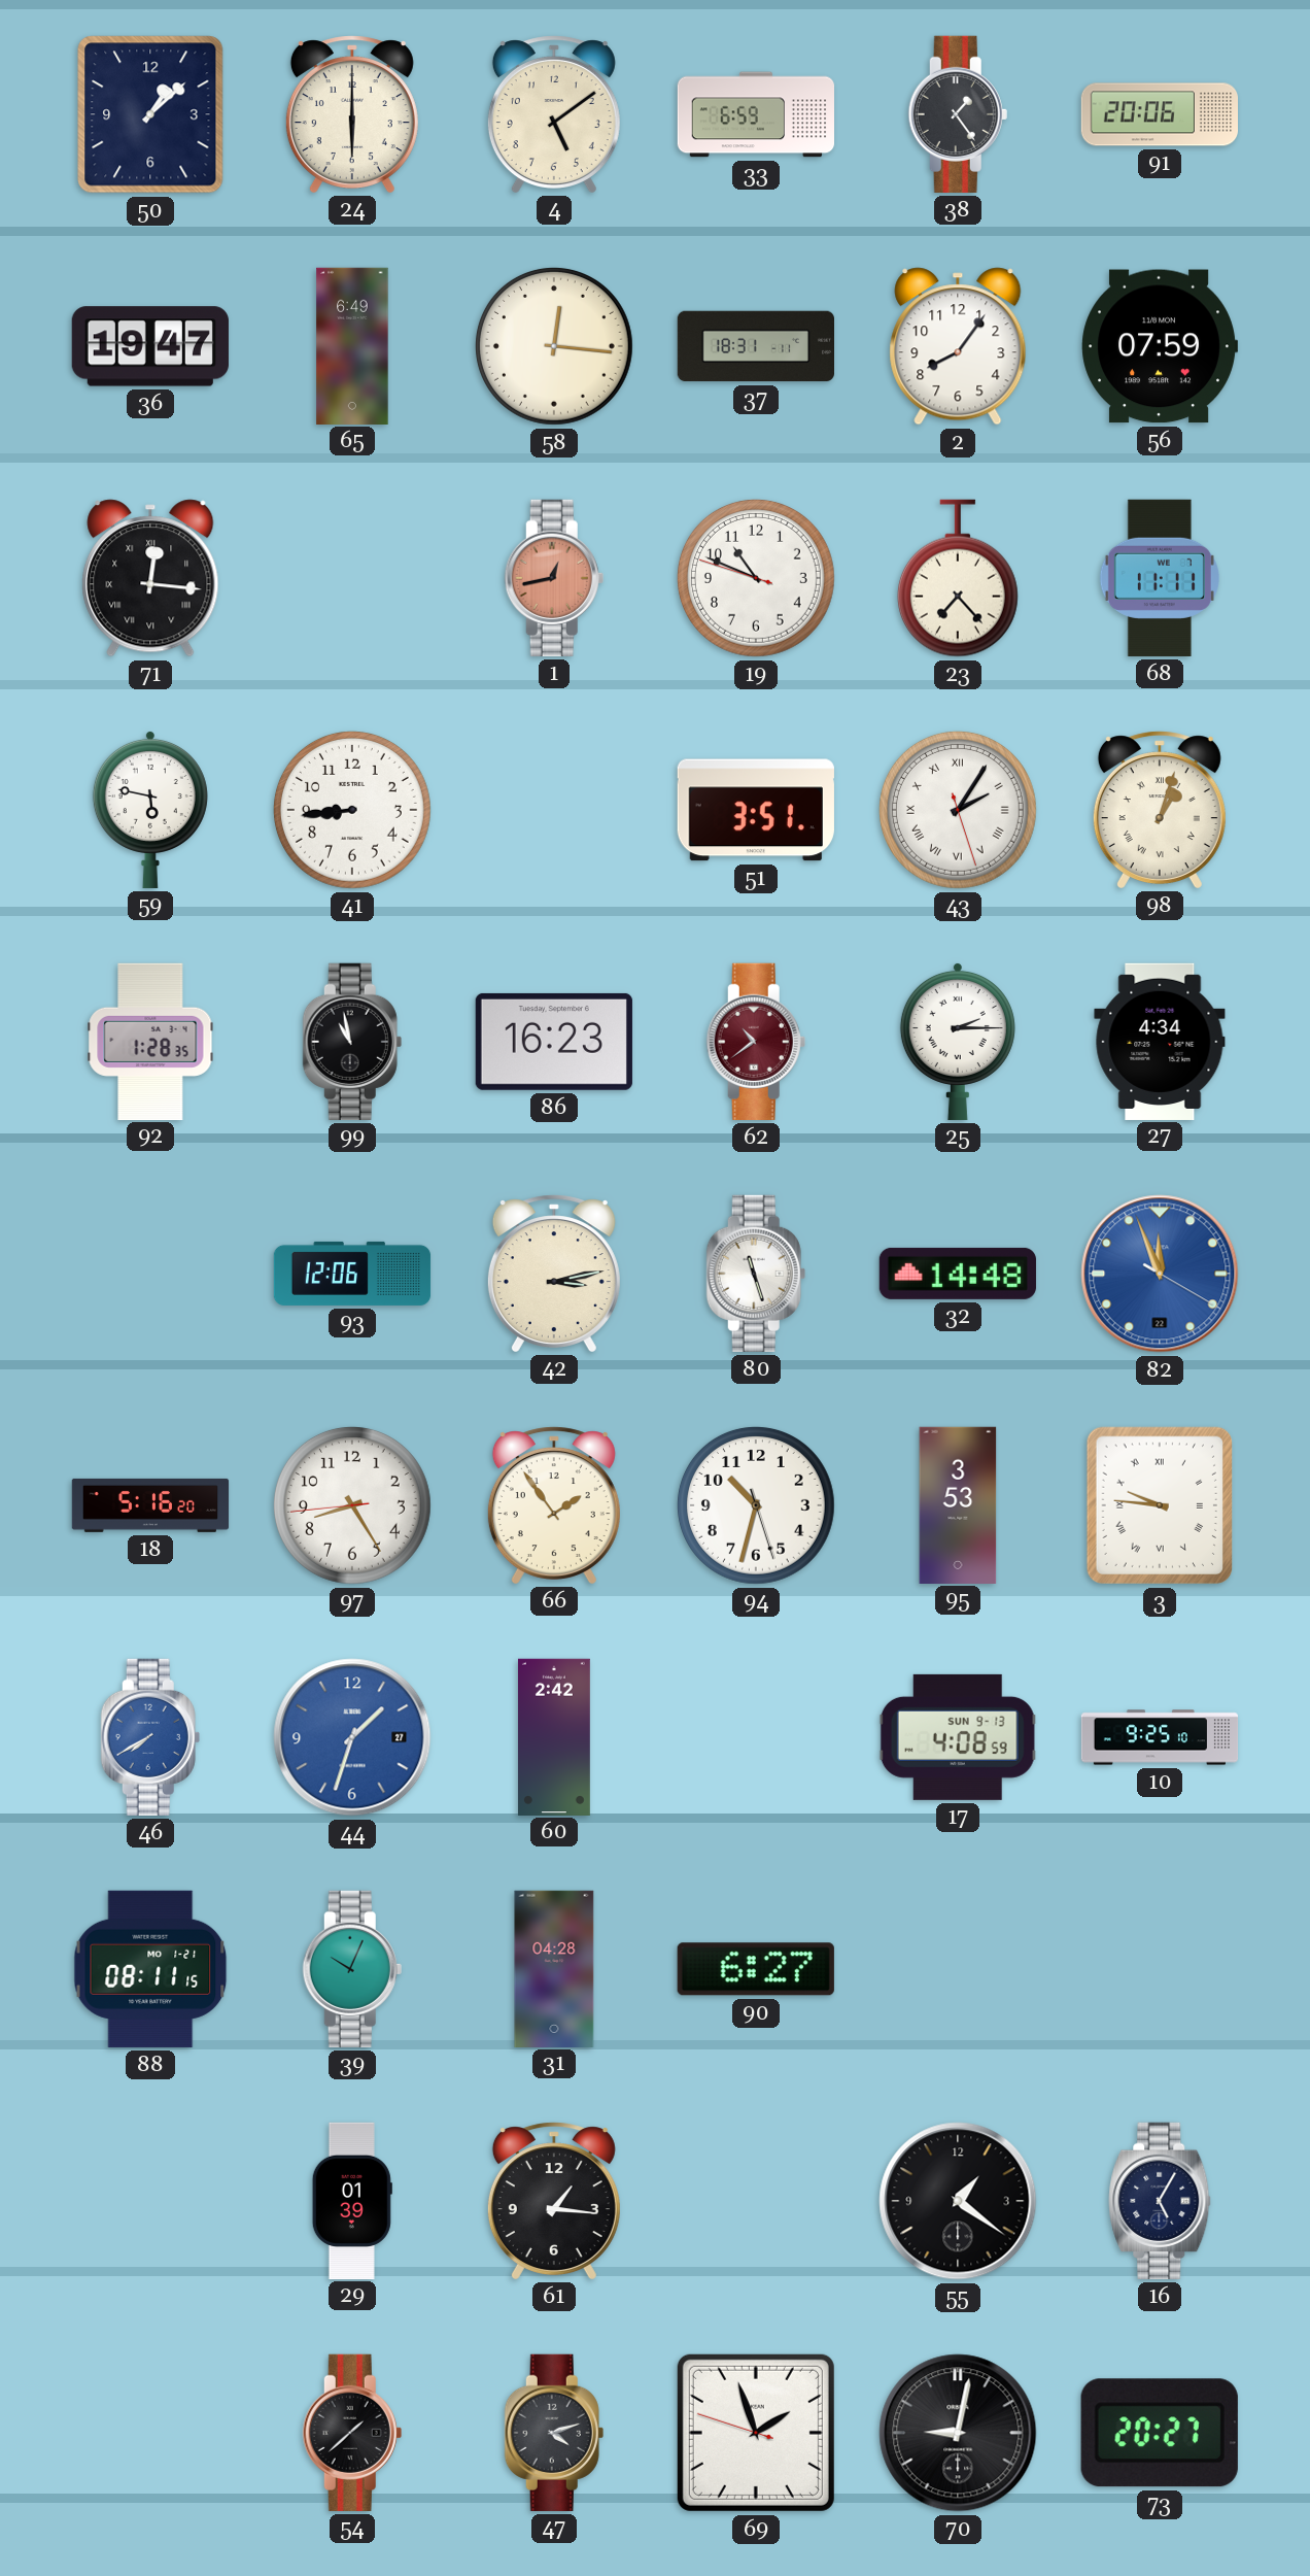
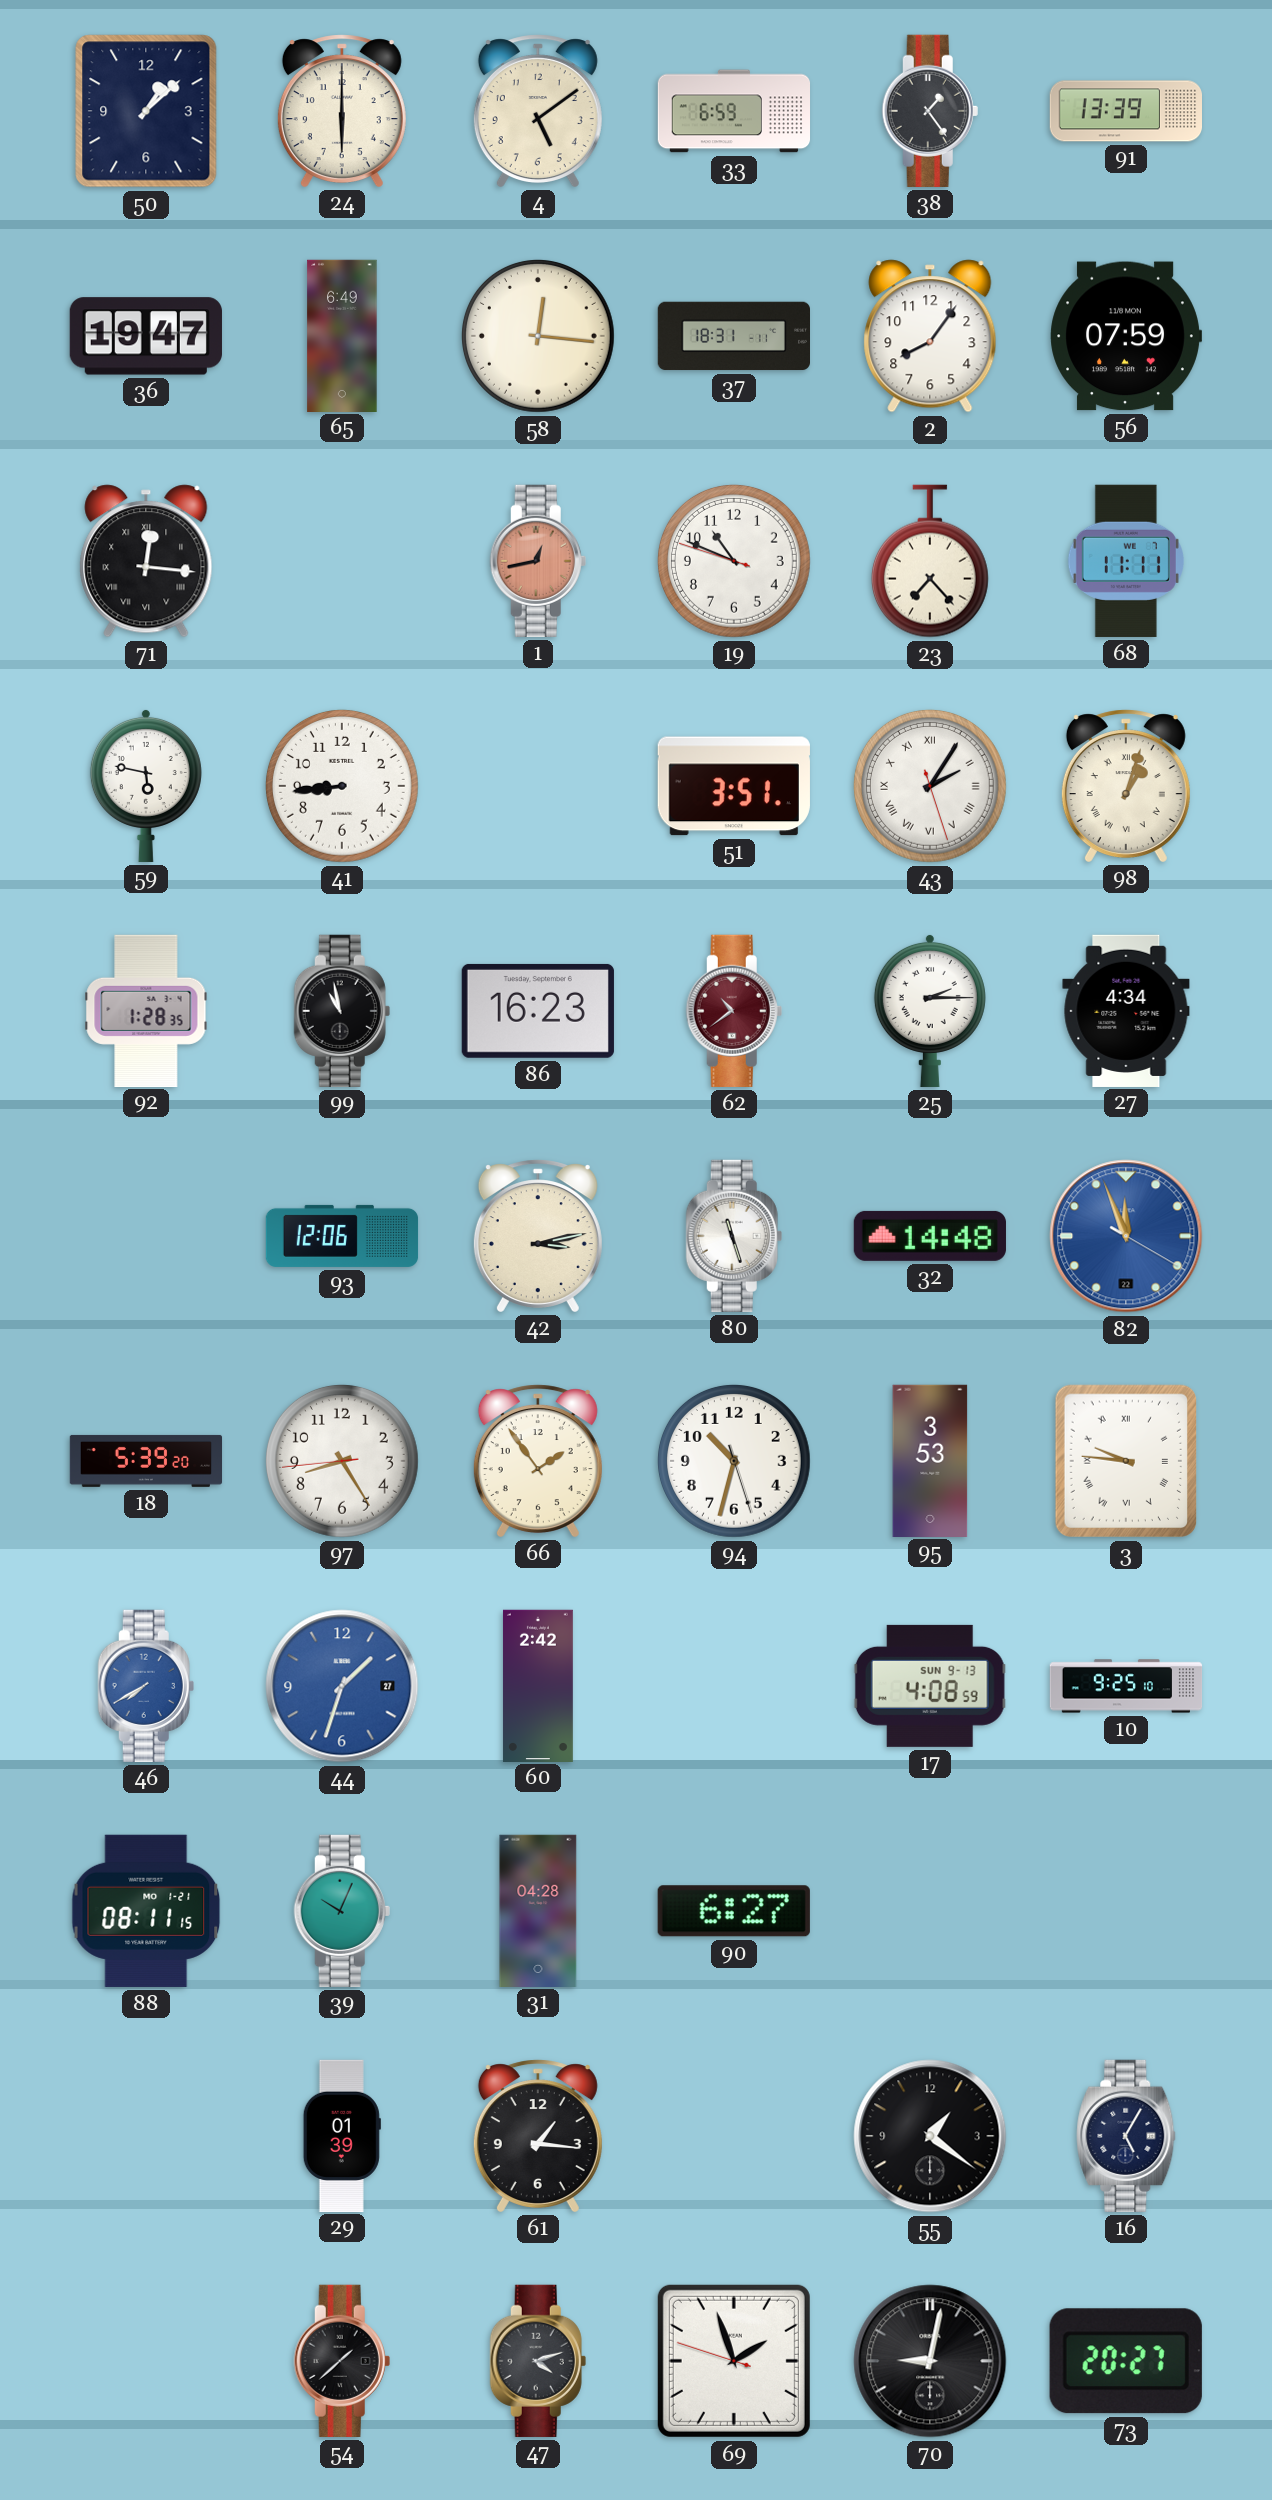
91: 20:06 -> 13:39
18: 5:16 -> 5:39
